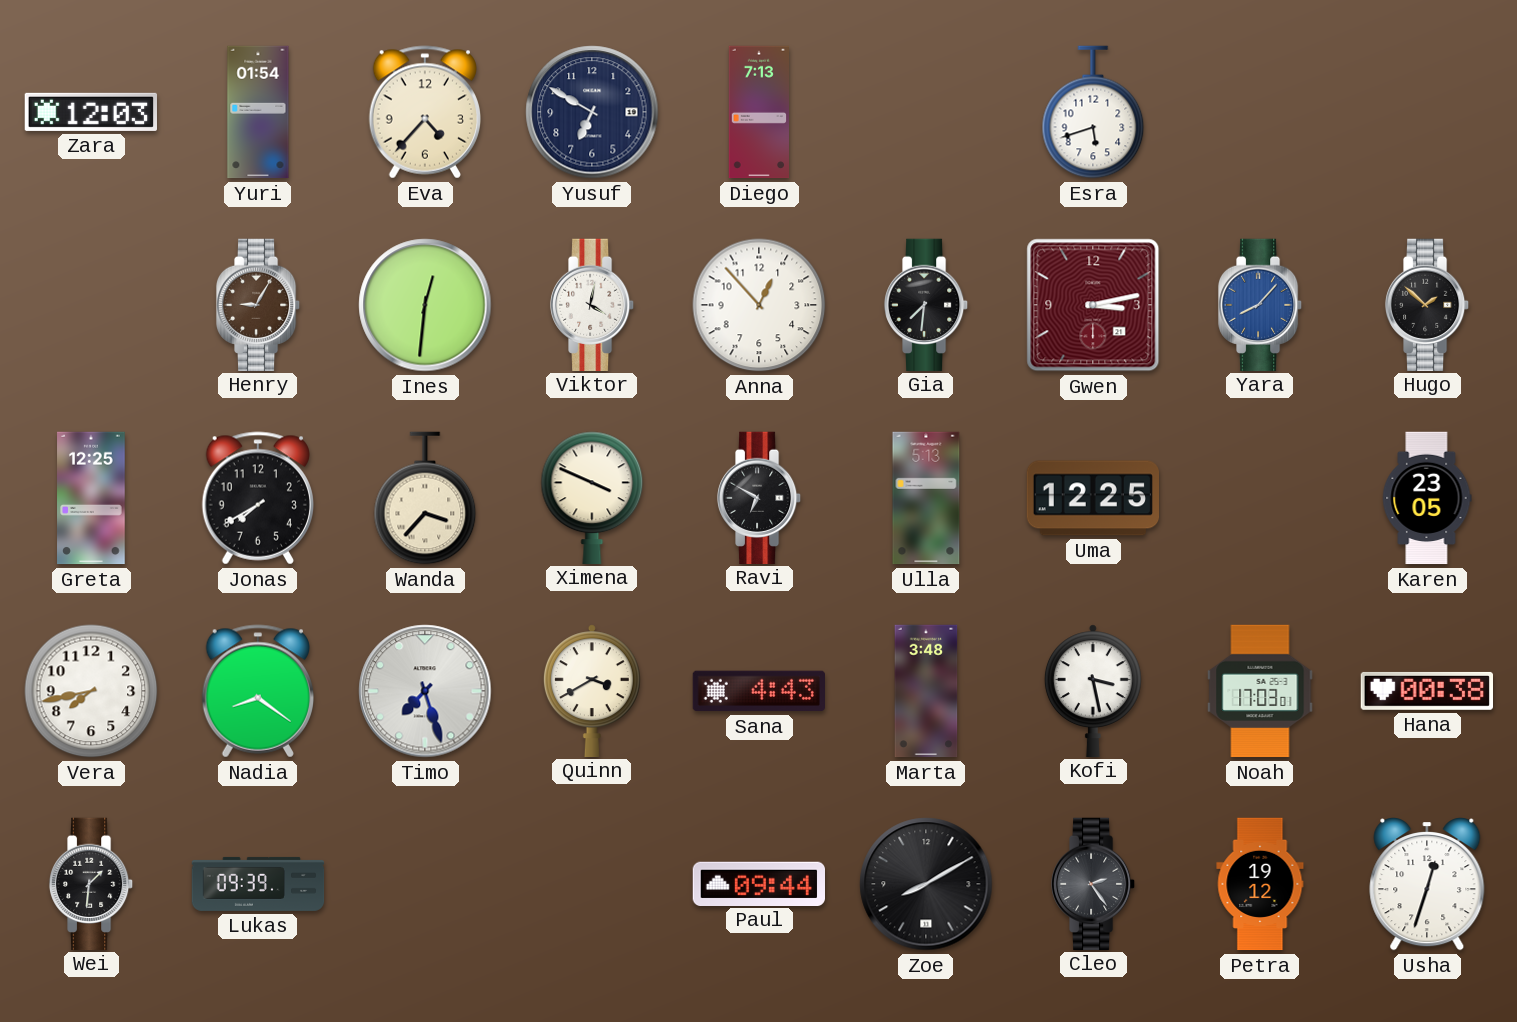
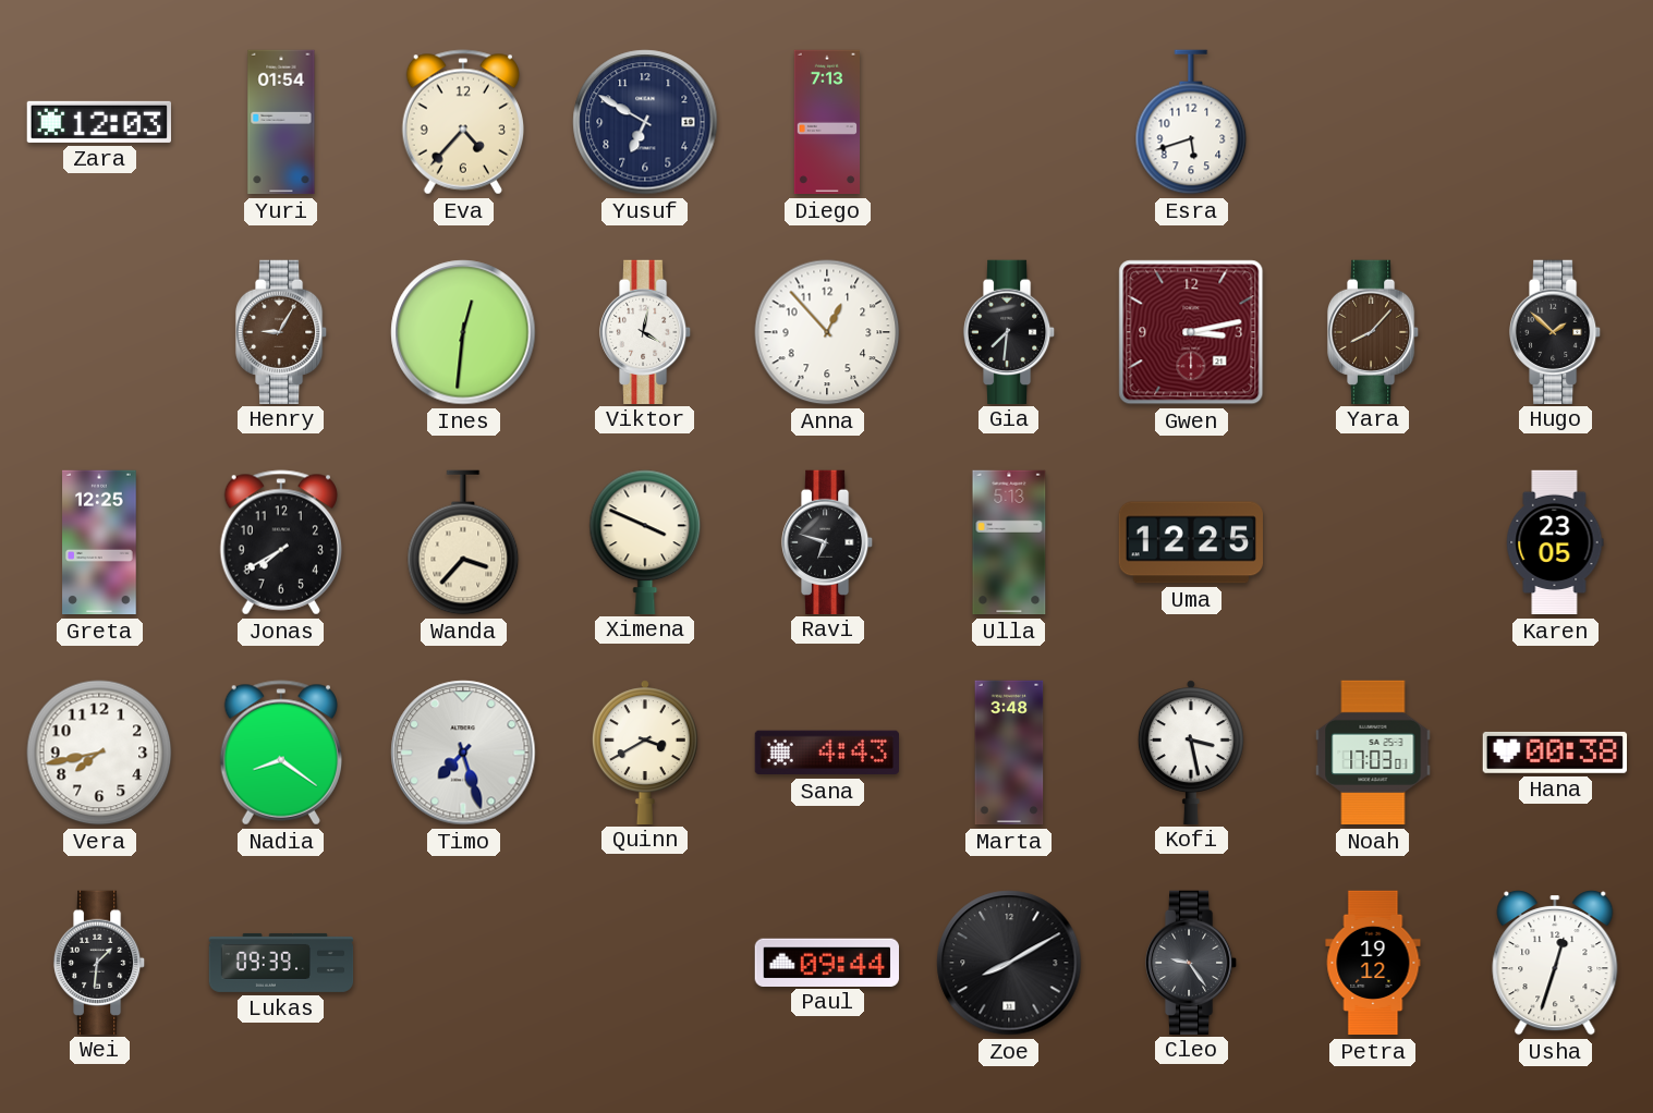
Yara dial: blue -> brown
Ravi: 6:50 -> 6:48
Cleo: 2:24 -> 9:24
